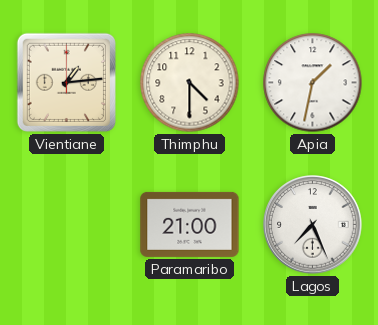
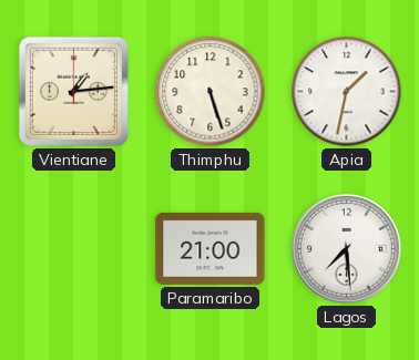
Thimphu: 4:30 -> 5:27
Lagos: 7:26 -> 7:29
